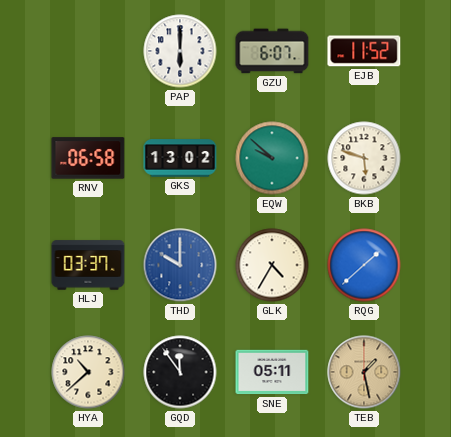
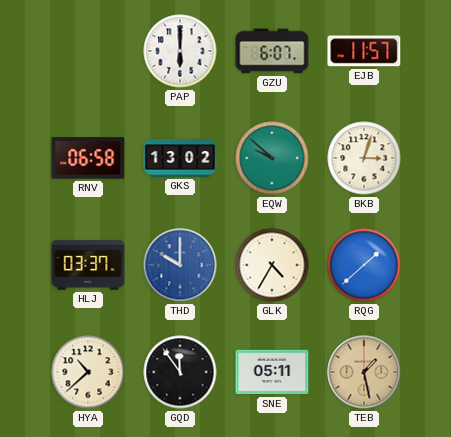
EJB: 11:52 -> 11:57
BKB: 5:48 -> 3:03
